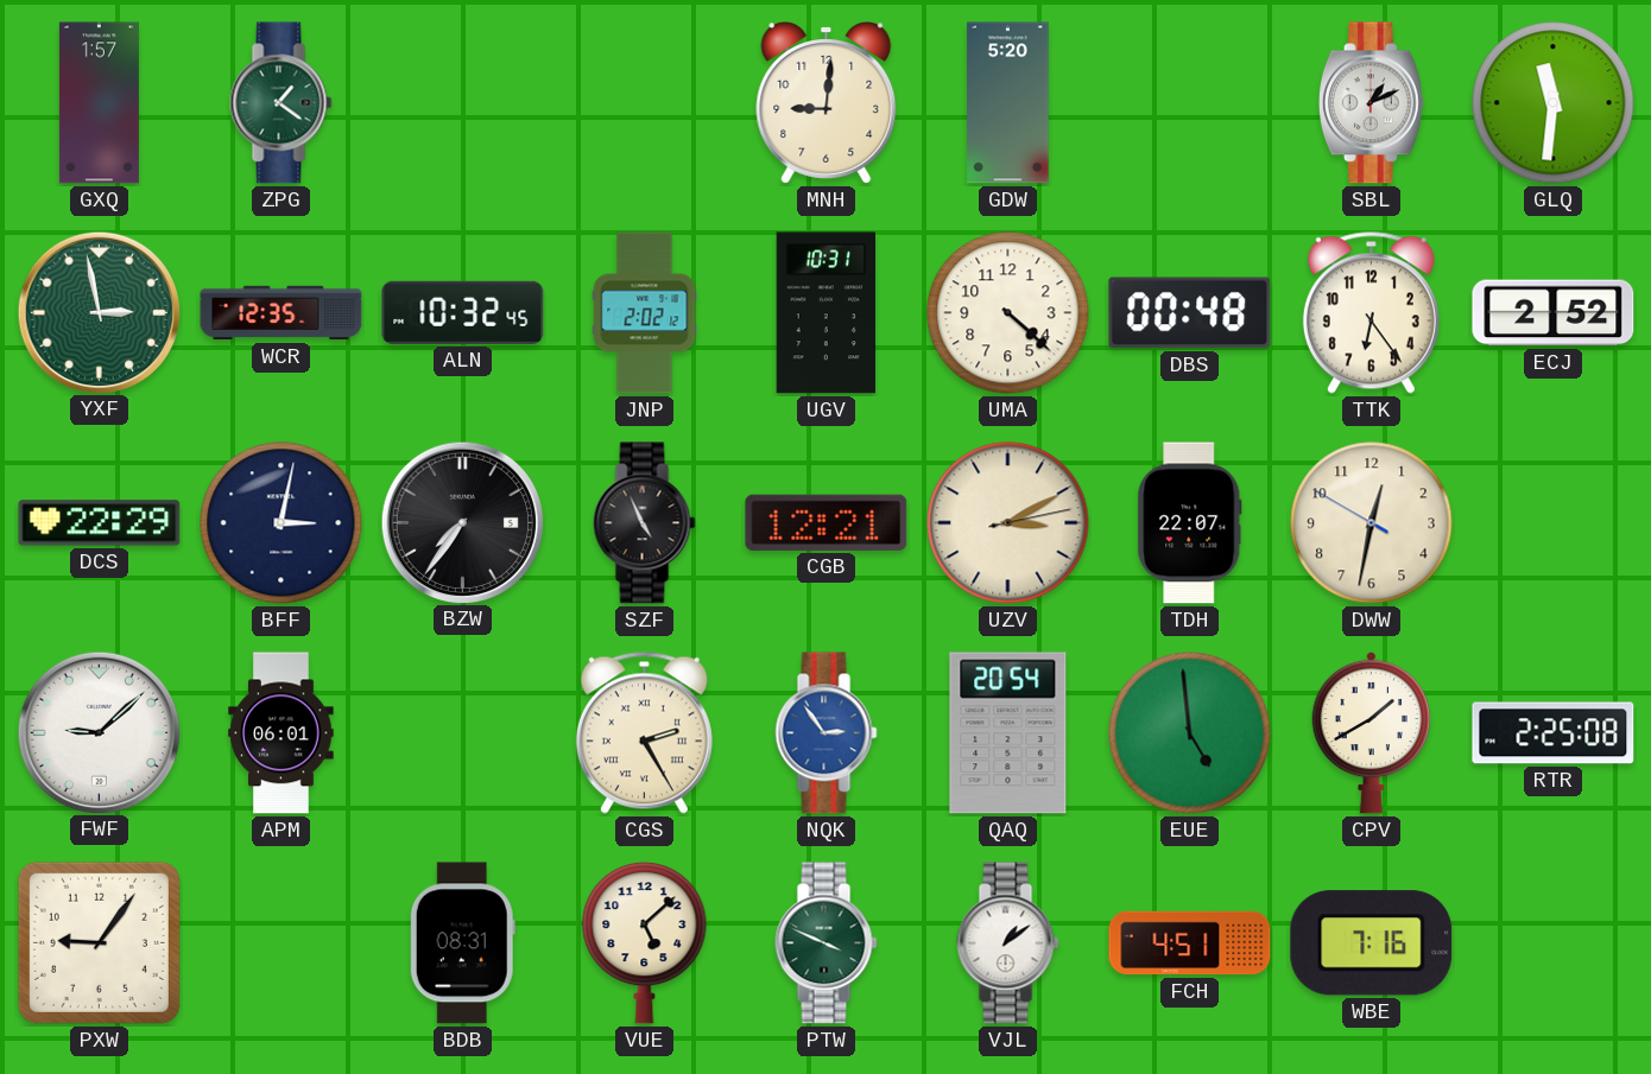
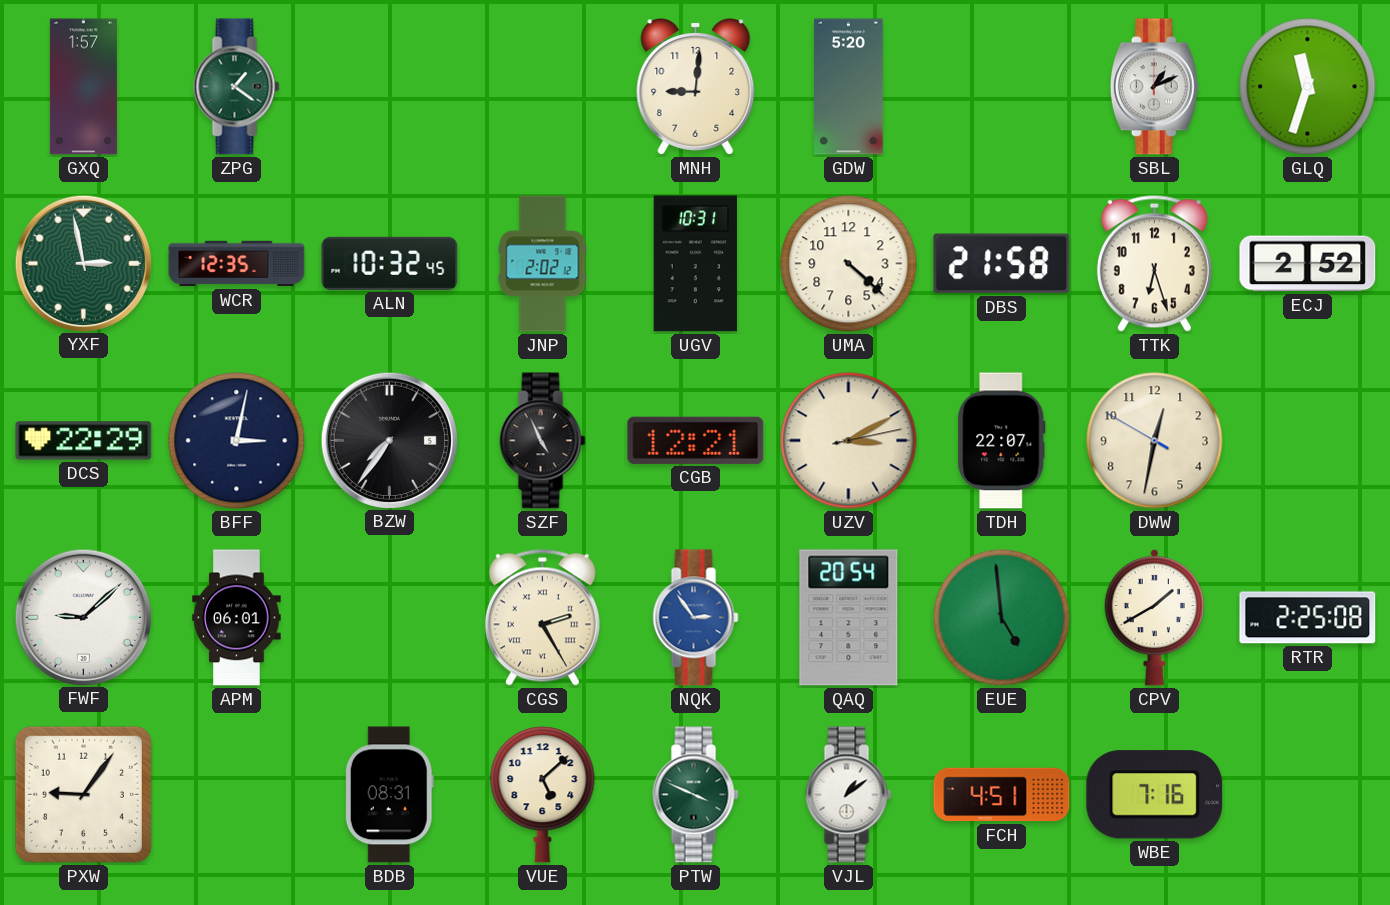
GLQ: 11:31 -> 11:33
DBS: 00:48 -> 21:58
TTK: 6:24 -> 6:27
